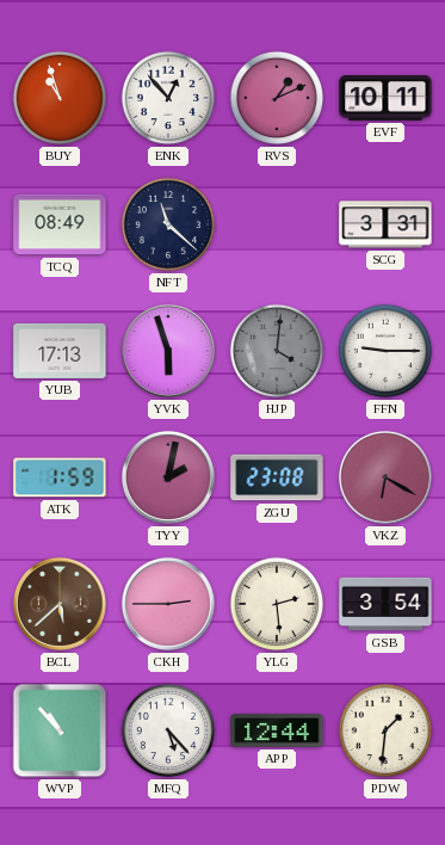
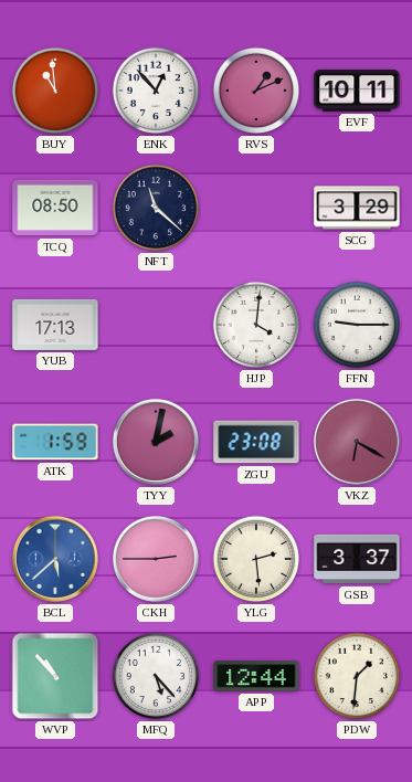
BUY: 10:57 -> 10:59
TCQ: 08:49 -> 08:50
SCG: 3:31 -> 3:29
YVK: 5:57 -> none
HJP dial: grey -> white
BCL dial: brown -> blue
GSB: 3:54 -> 3:37
